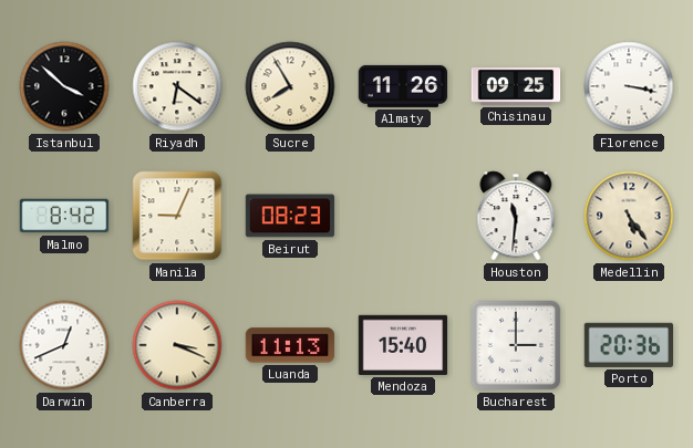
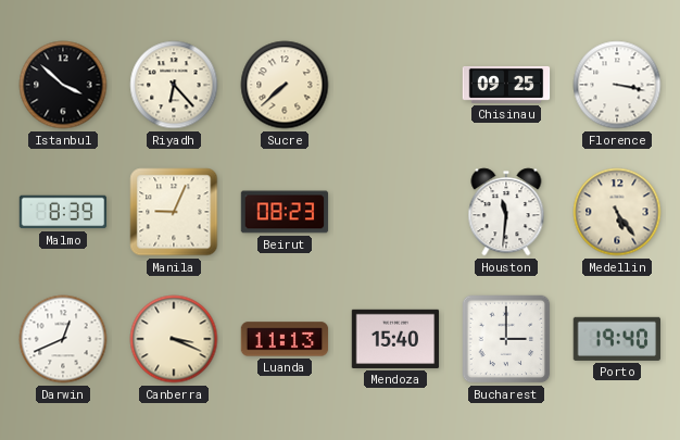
Riyadh: 6:21 -> 6:23
Sucre: 7:55 -> 7:38
Almaty: 11:26 -> none
Malmo: 8:42 -> 8:39
Porto: 20:36 -> 19:40
